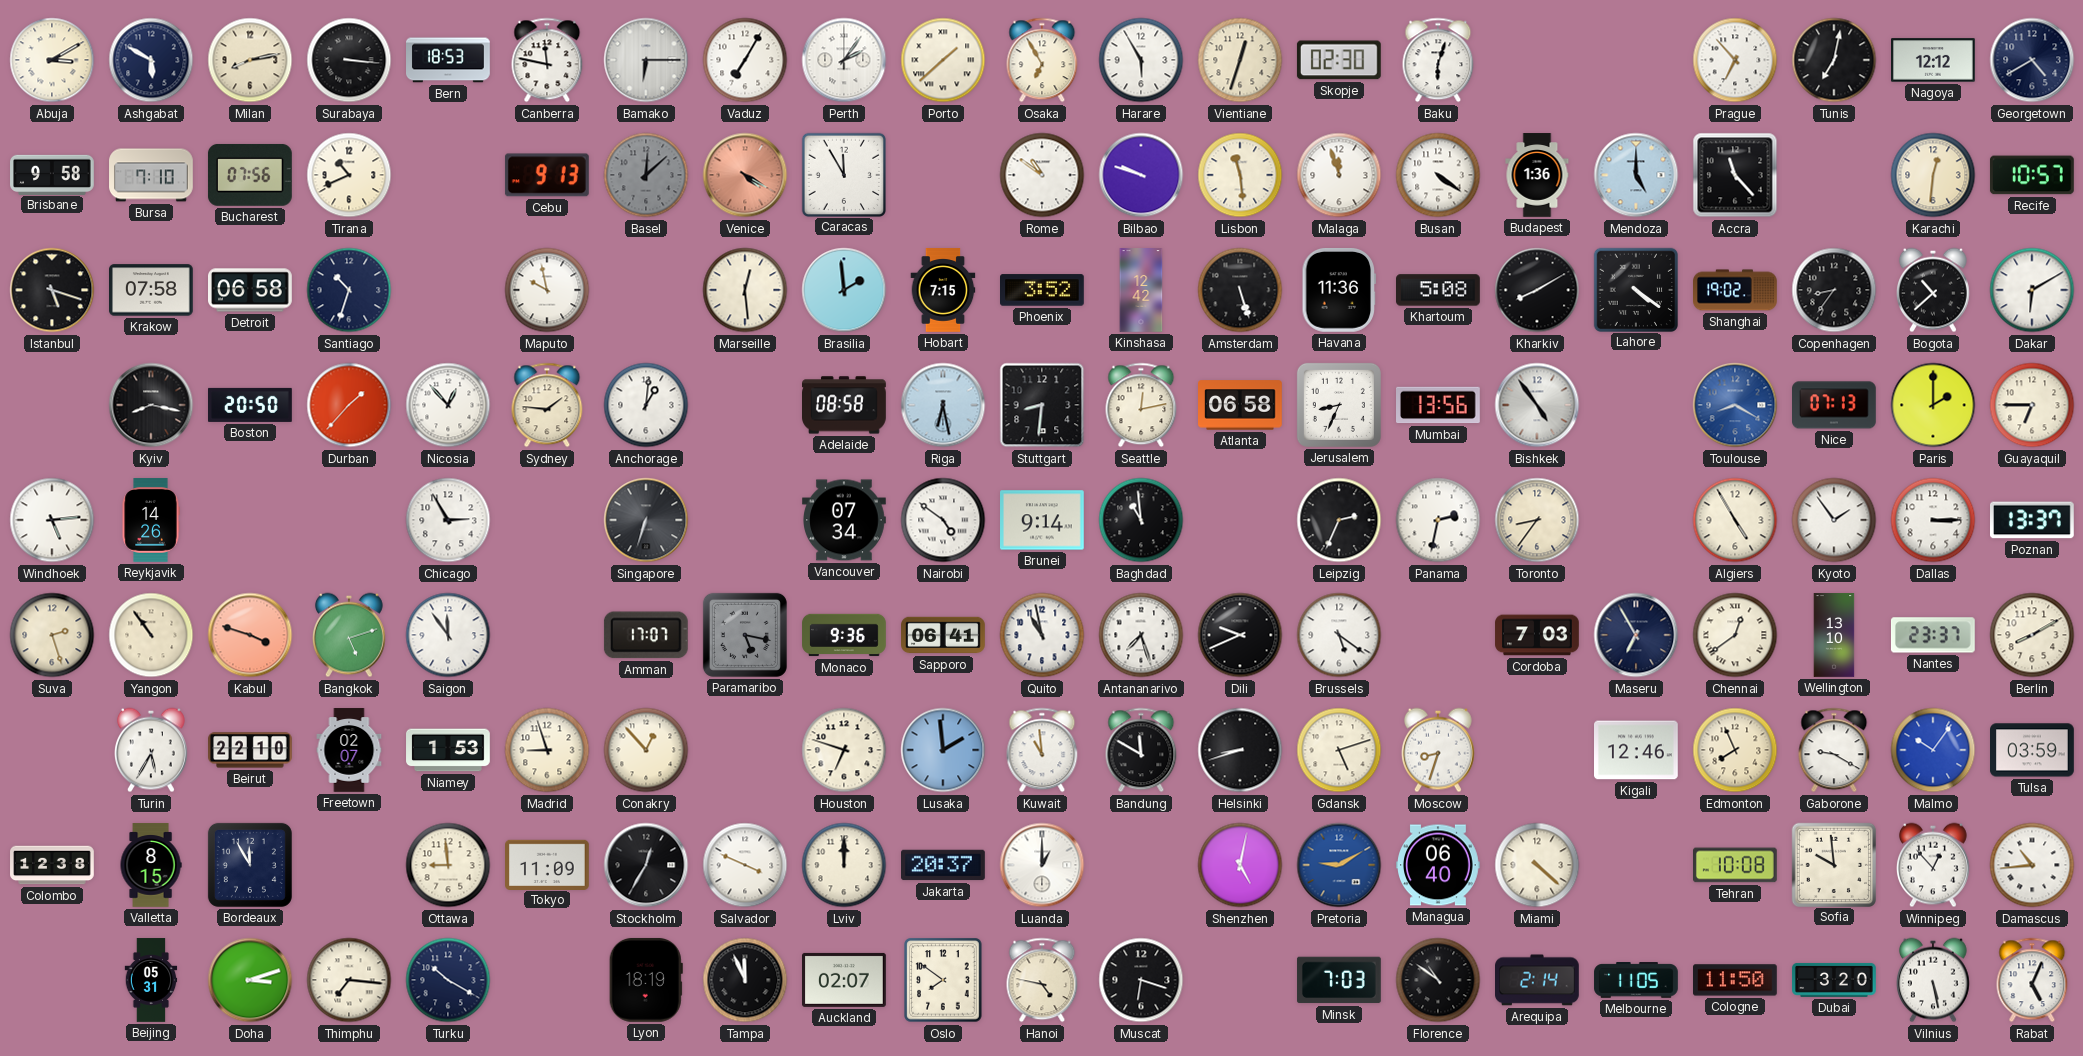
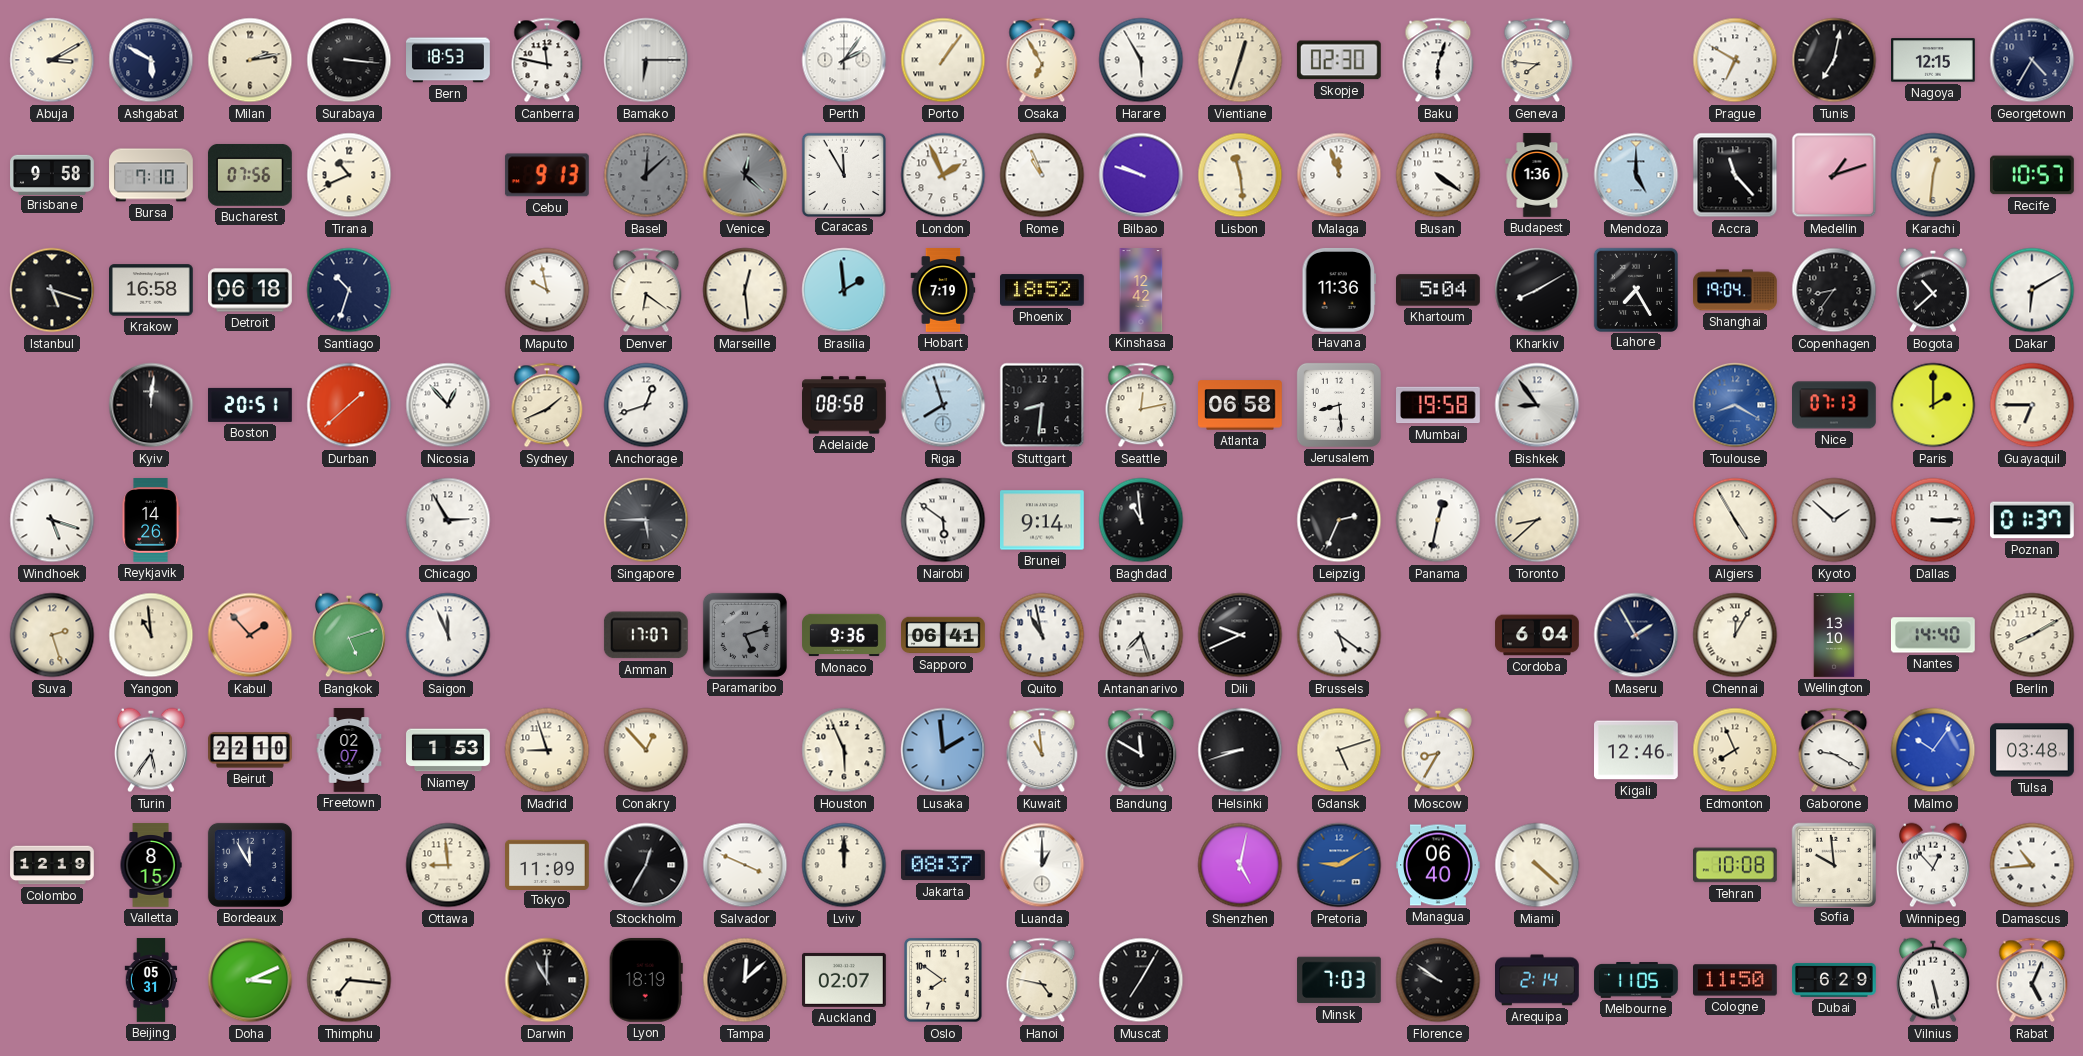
Milan: 8:13 -> 2:13
Vaduz: 7:05 -> none
Porto: 1:38 -> 1:06
Geneva: none -> 7:46
Prague: 6:53 -> 6:50
Nagoya: 12:12 -> 12:15
Georgetown: 4:40 -> 4:35
Venice: 4:20 -> 12:22
Venice dial: salmon -> grey
London: none -> 1:56
Rome: 10:51 -> 10:56
Medellin: none -> 1:12
Krakow: 07:58 -> 16:58
Detroit: 06:58 -> 06:18
Denver: none -> 6:21
Hobart: 7:15 -> 7:19
Phoenix: 3:52 -> 18:52
Amsterdam: 5:27 -> none
Khartoum: 5:08 -> 5:04
Lahore: 4:21 -> 7:25
Shanghai: 19:02 -> 19:04
Kyiv: 8:17 -> 12:01
Boston: 20:50 -> 20:51
Durban: 1:37 -> 1:38
Sydney: 1:46 -> 1:41
Anchorage: 1:01 -> 12:42
Riga: 6:28 -> 7:57
Jerusalem: 8:34 -> 8:29
Mumbai: 13:56 -> 19:58
Bishkek: 4:54 -> 8:54
Windhoek: 5:14 -> 5:18
Singapore: 6:33 -> 5:45
Vancouver: 07:34 -> none
Nairobi: 4:51 -> 5:51
Panama: 2:32 -> 12:32
Toronto: 8:36 -> 8:38
Kyoto: 1:54 -> 1:52
Poznan: 13:37 -> 01:37
Yangon: 10:54 -> 10:59
Kabul: 3:48 -> 1:53
Saigon: 11:54 -> 11:56
Paramaribo: 5:17 -> 5:12
Cordoba: 7:03 -> 6:04
Maseru: 6:55 -> 1:55
Chennai: 12:39 -> 12:05
Nantes: 23:37 -> 14:40
Turin: 5:35 -> 5:36
Houston: 6:48 -> 5:56
Moscow: 8:33 -> 8:35
Tulsa: 03:59 -> 03:48
Colombo: 12:38 -> 12:19
Jakarta: 20:37 -> 08:37
Doha: 3:12 -> 3:11
Turku: 10:20 -> none
Darwin: none -> 11:00
Tampa: 11:56 -> 12:08
Muscat: 6:18 -> 7:05
Florence: 10:51 -> 9:51
Dubai: 3:20 -> 6:29
